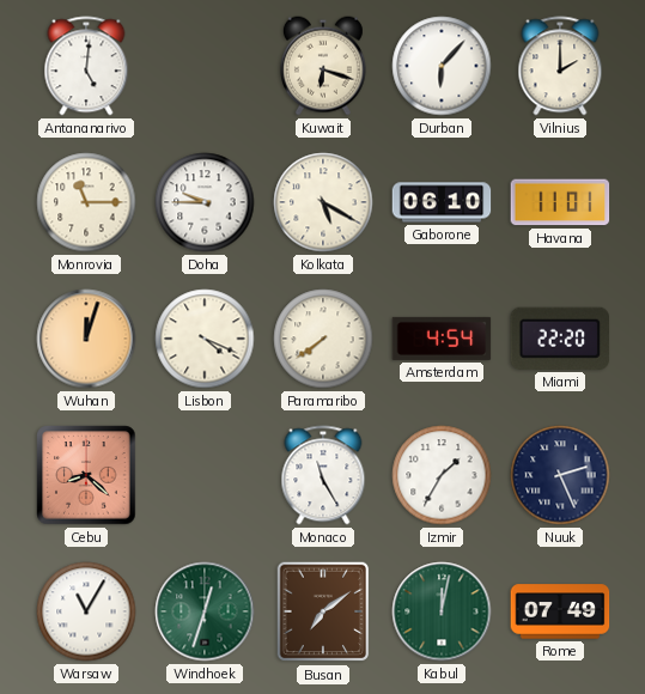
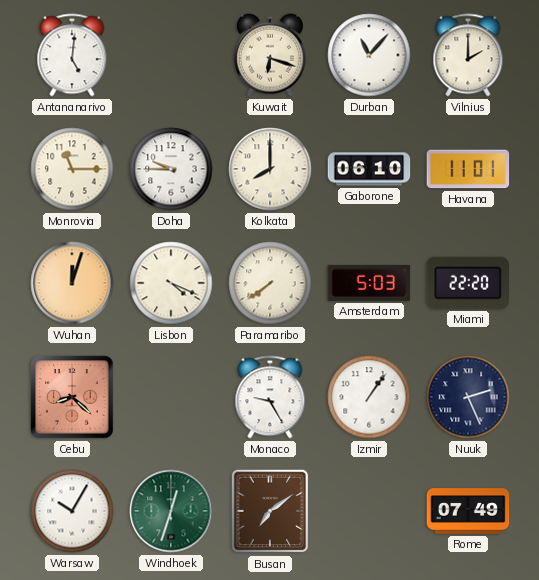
Durban: 6:07 -> 11:07
Kolkata: 5:20 -> 8:00
Amsterdam: 4:54 -> 5:03
Monaco: 11:25 -> 9:25
Izmir: 1:35 -> 1:06
Warsaw: 11:05 -> 10:05
Kabul: 12:02 -> none
